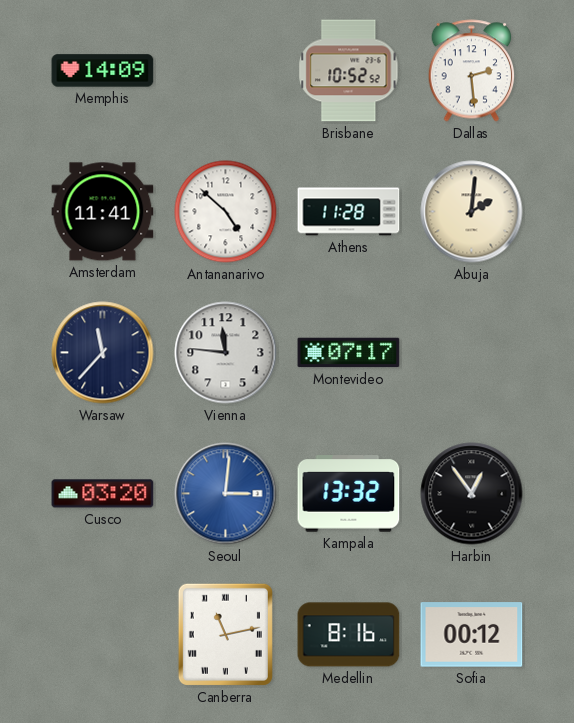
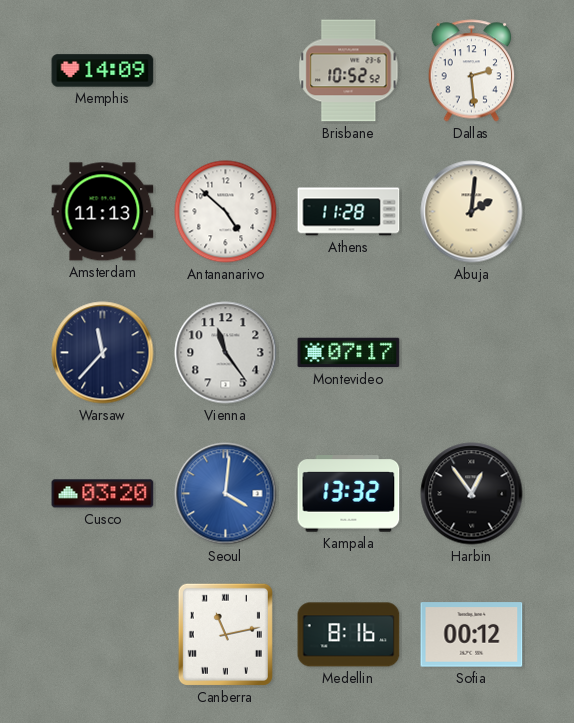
Amsterdam: 11:41 -> 11:13
Vienna: 11:46 -> 11:24
Seoul: 3:01 -> 4:01
